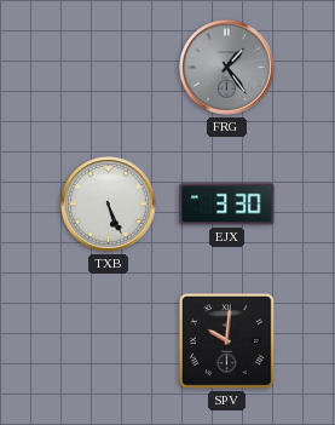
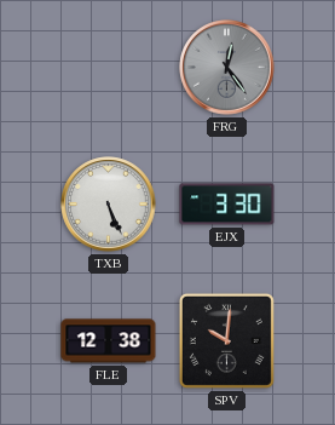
FRG: 1:24 -> 12:24
FLE: none -> 12:38
